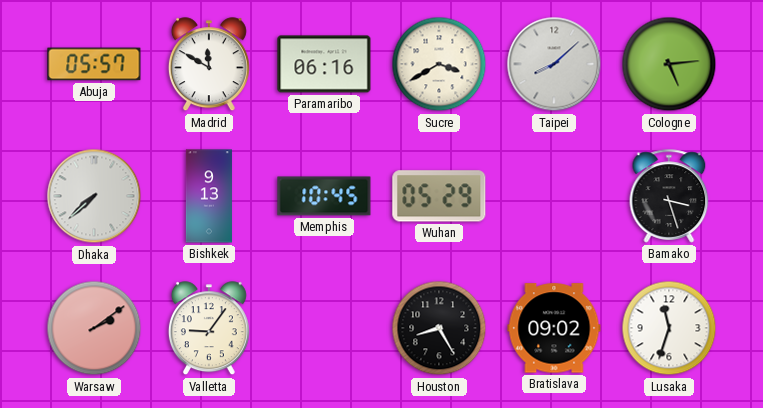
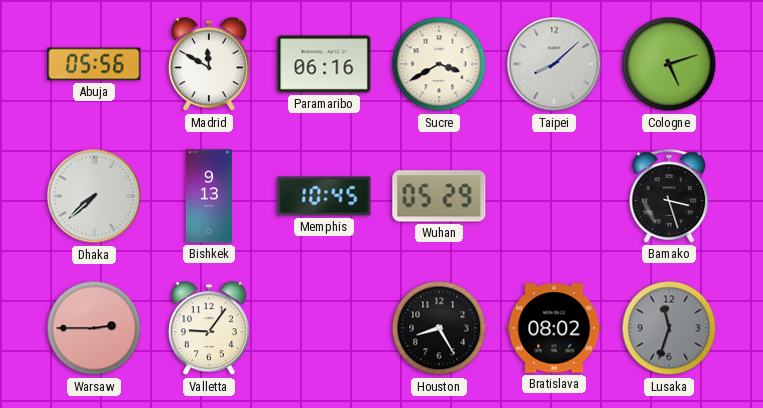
Abuja: 05:57 -> 05:56
Cologne: 5:14 -> 5:12
Warsaw: 2:09 -> 2:45
Bratislava: 09:02 -> 08:02
Lusaka dial: white -> grey
